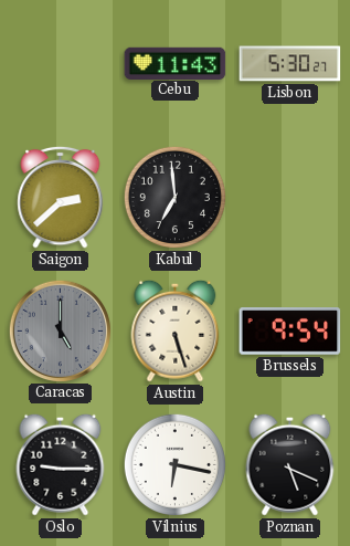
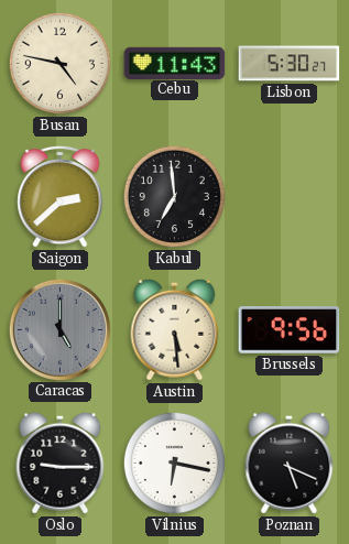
Busan: none -> 4:47
Austin: 5:27 -> 5:29
Brussels: 9:54 -> 9:56
